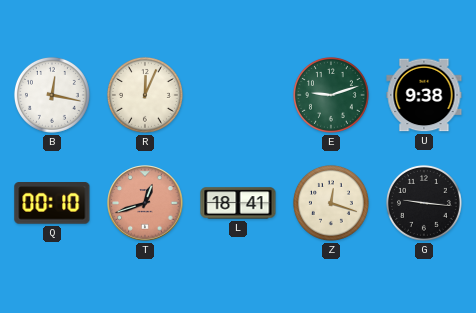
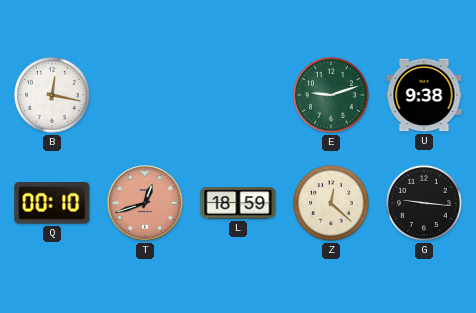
R: 12:04 -> none
L: 18:41 -> 18:59
Z: 12:18 -> 12:22
